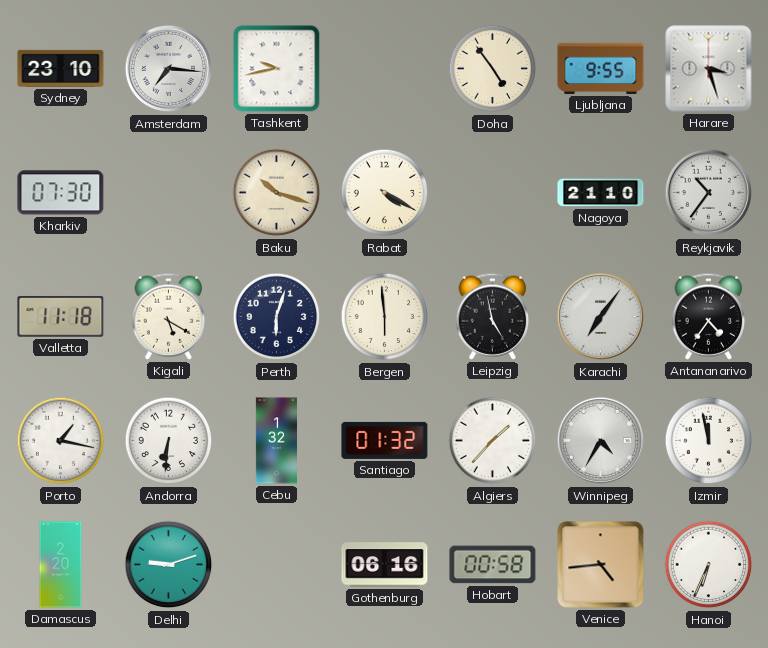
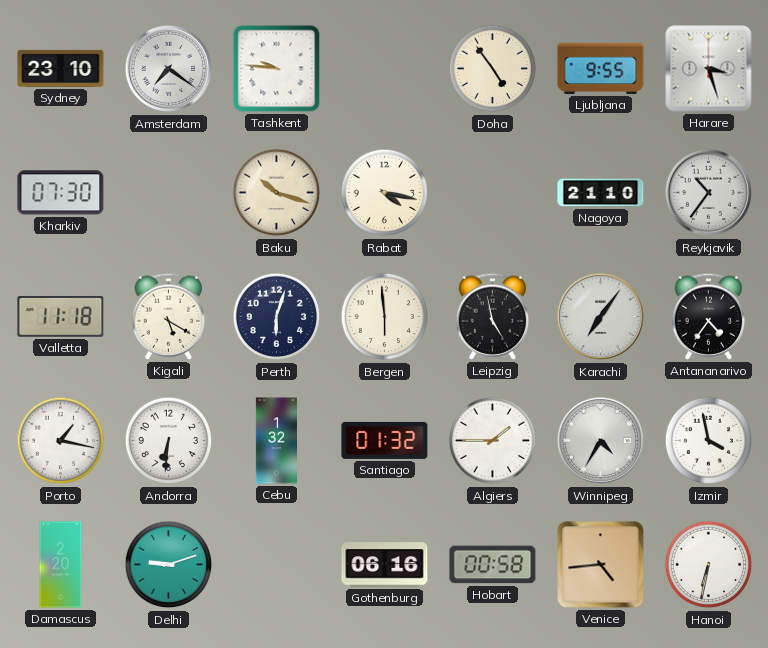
Amsterdam: 7:16 -> 7:21
Tashkent: 9:43 -> 9:46
Rabat: 4:20 -> 4:17
Algiers: 1:37 -> 1:45
Izmir: 11:58 -> 3:58
Hanoi: 6:34 -> 6:32
